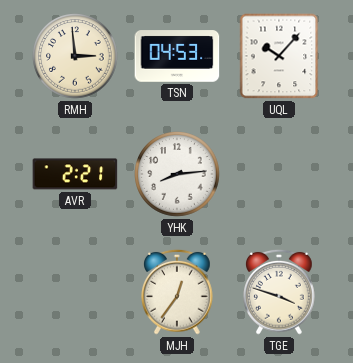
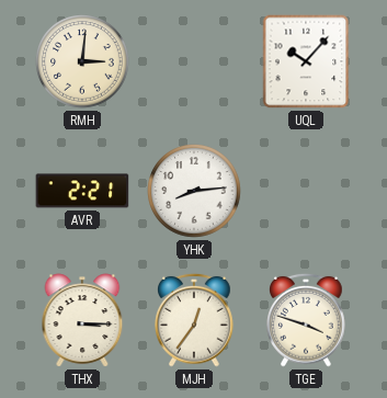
RMH: 2:59 -> 3:01
TSN: 04:53 -> none
THX: none -> 3:15
